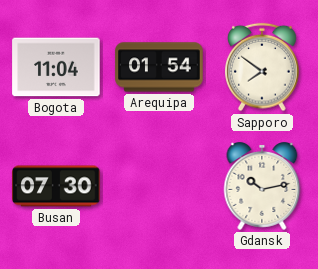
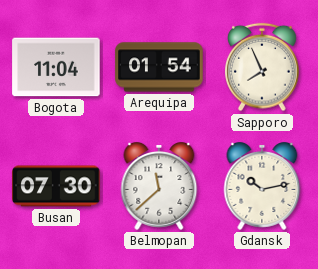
Sapporo: 7:51 -> 7:56
Belmopan: none -> 11:38
